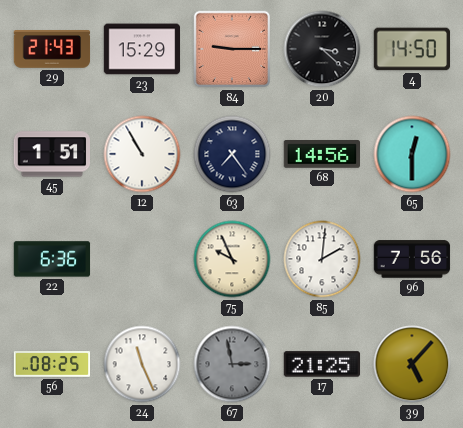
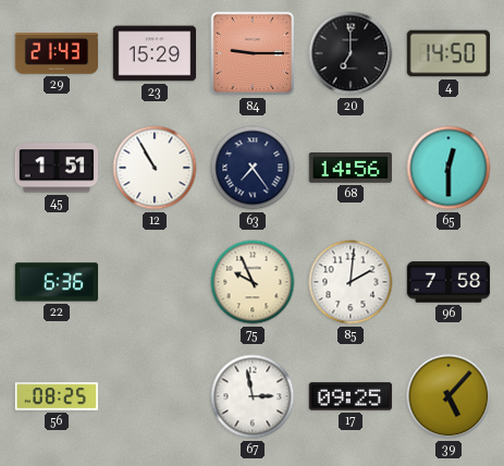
20: 3:22 -> 7:00
96: 7:56 -> 7:58
24: 11:26 -> none
67 dial: grey -> white
17: 21:25 -> 09:25
